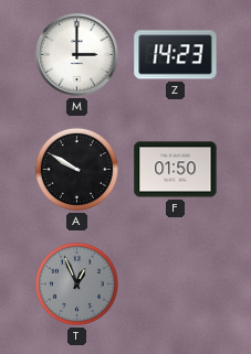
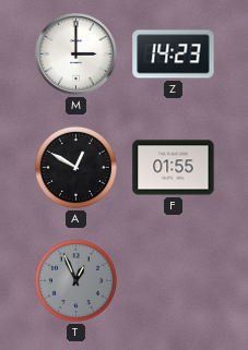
A: 9:50 -> 12:50
F: 01:50 -> 01:55
